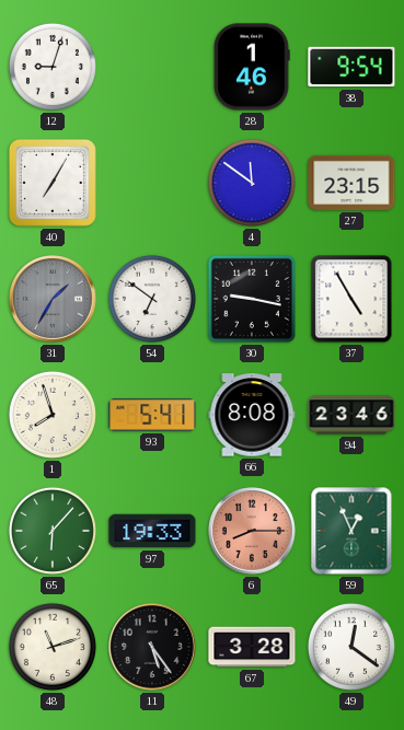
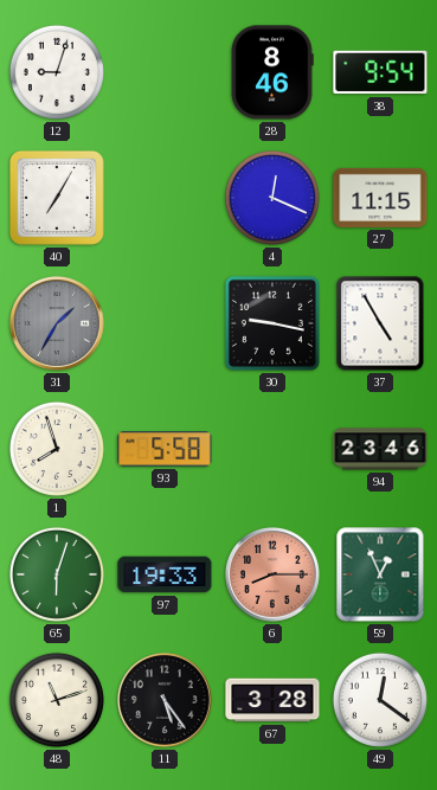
28: 1:46 -> 8:46
4: 11:51 -> 12:19
27: 23:15 -> 11:15
54: 6:51 -> none
93: 5:41 -> 5:58
66: 8:08 -> none
65: 6:07 -> 6:03
